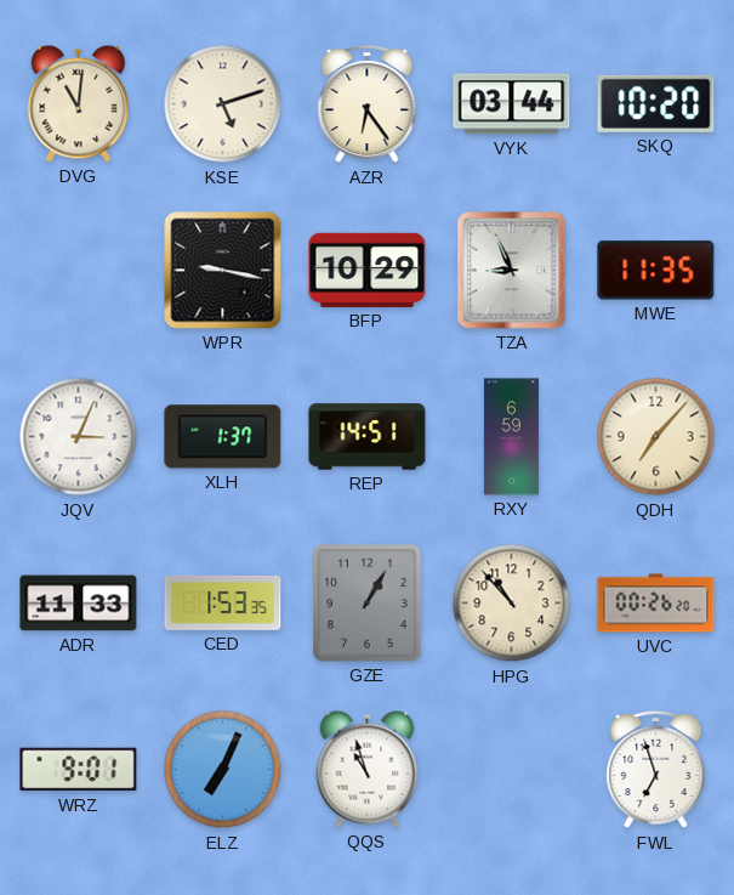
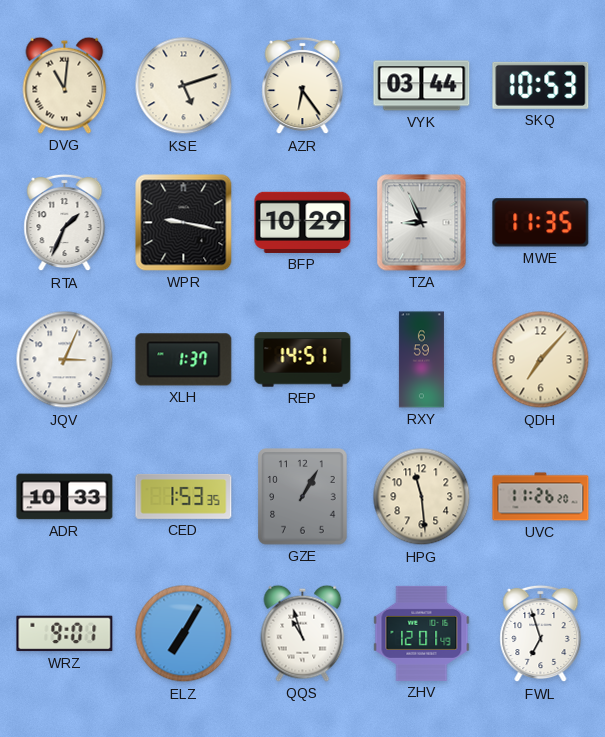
SKQ: 10:20 -> 10:53
RTA: none -> 1:34
ADR: 11:33 -> 10:33
HPG: 10:53 -> 11:29
UVC: 00:26 -> 11:26
ELZ: 7:04 -> 7:05
ZHV: none -> 12:01
